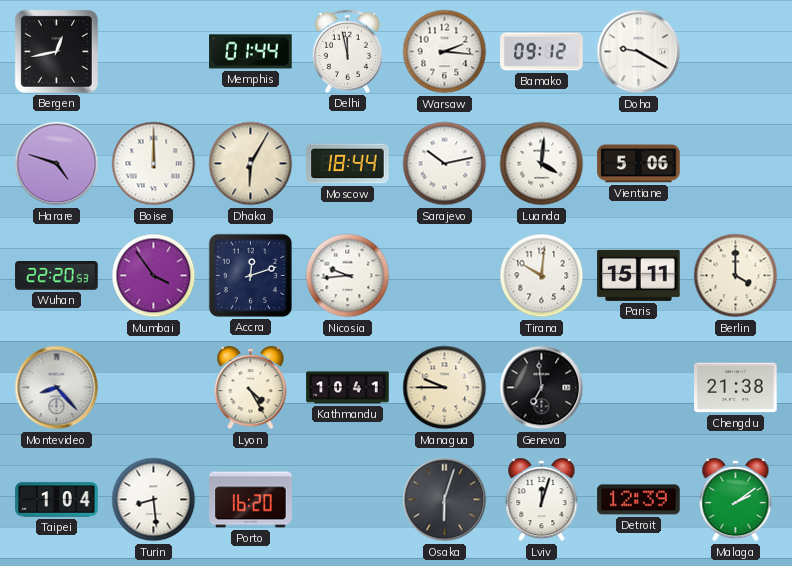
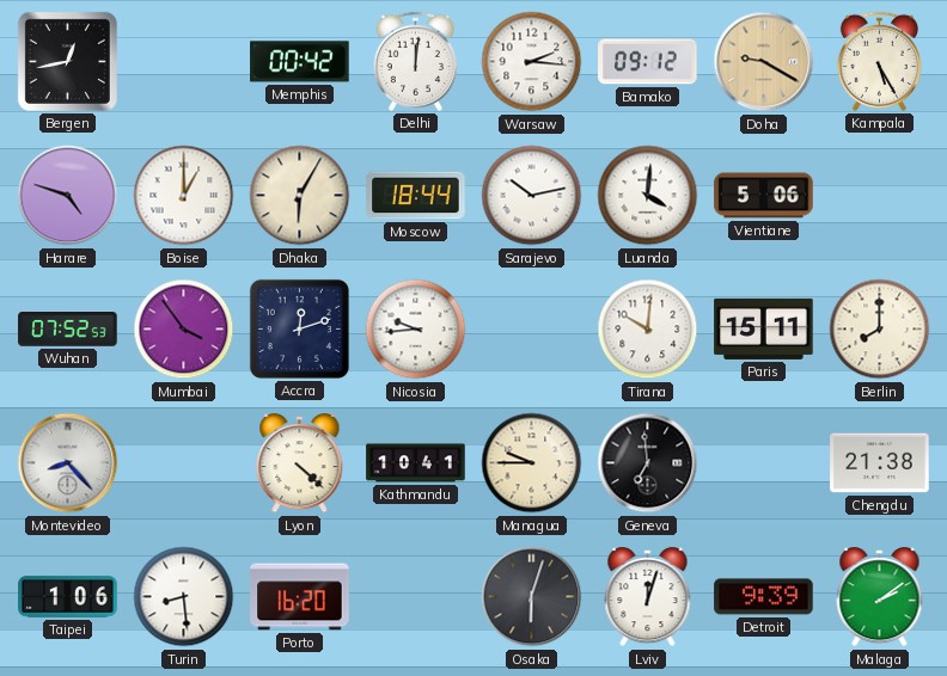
Memphis: 01:44 -> 00:42
Delhi: 11:58 -> 12:01
Doha dial: white -> champagne
Kampala: none -> 5:25
Boise: 12:00 -> 1:00
Wuhan: 22:20 -> 07:52
Berlin: 4:00 -> 8:00
Lyon: 4:25 -> 4:22
Taipei: 1:04 -> 1:06
Detroit: 12:39 -> 9:39
